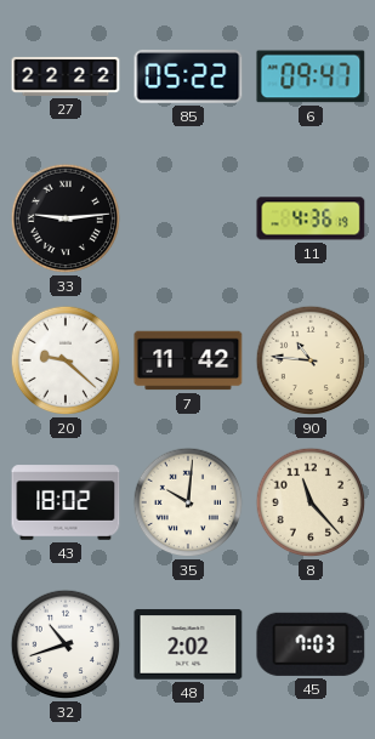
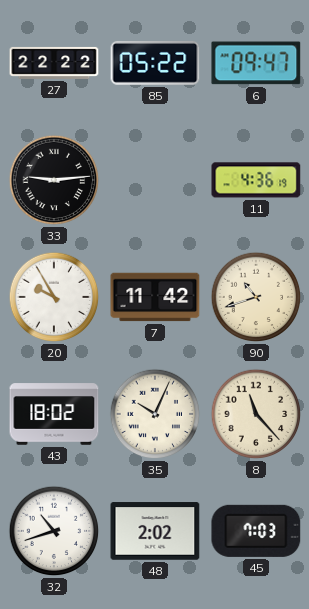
20: 9:22 -> 9:55
90: 10:46 -> 10:42
35: 10:01 -> 10:04
